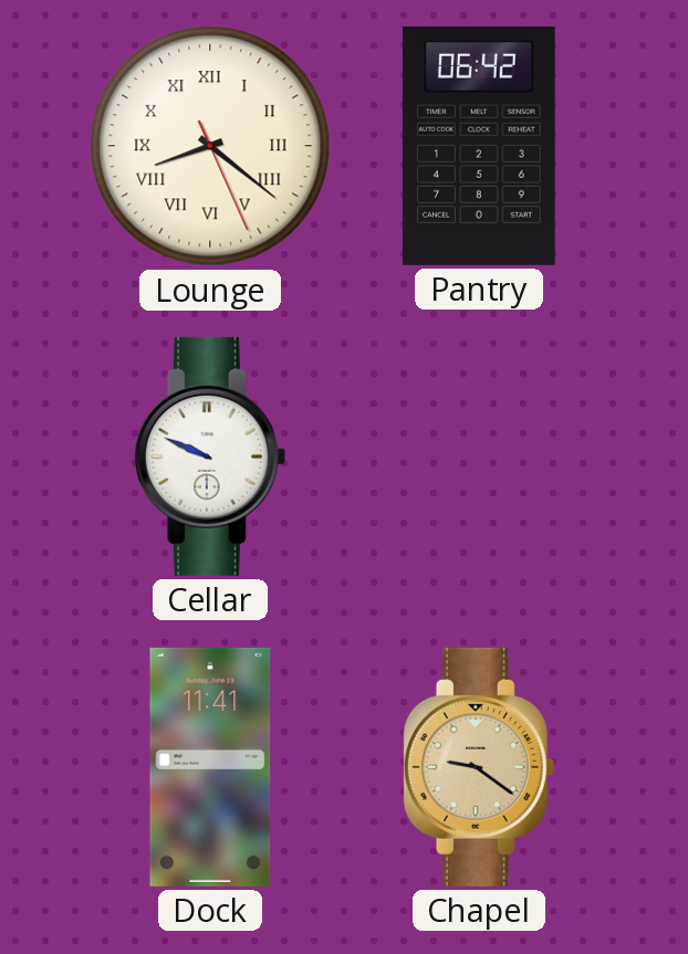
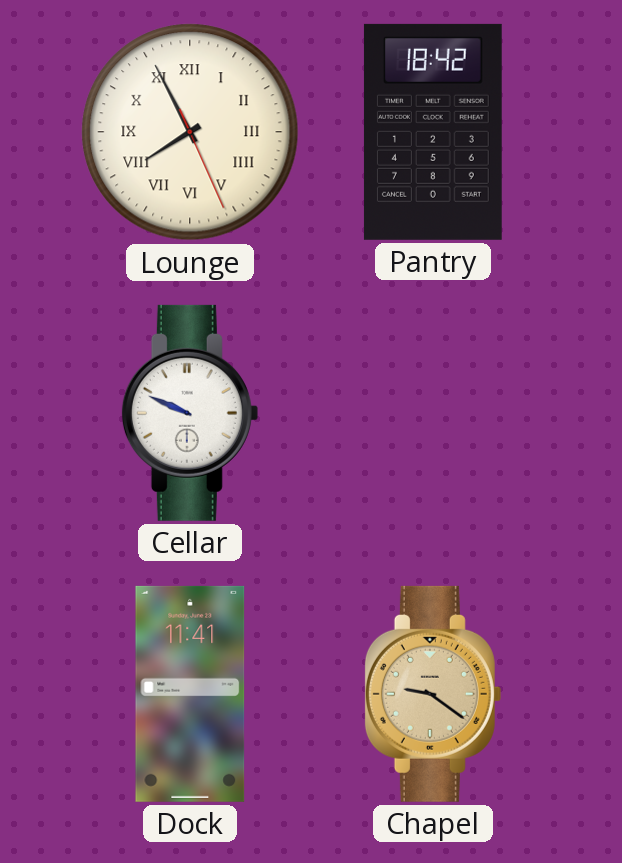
Lounge: 8:21 -> 7:55
Pantry: 06:42 -> 18:42
